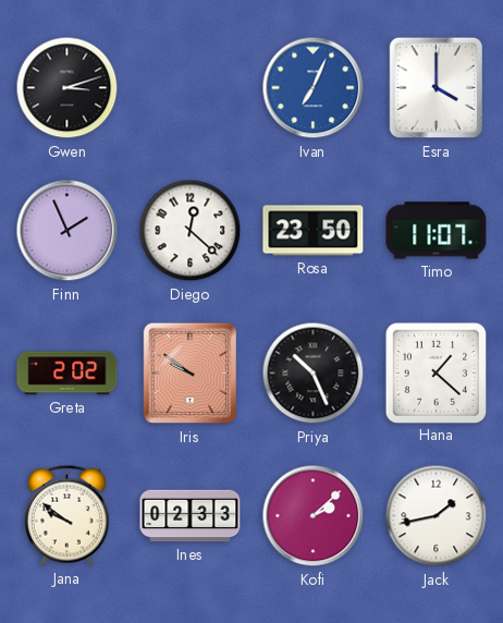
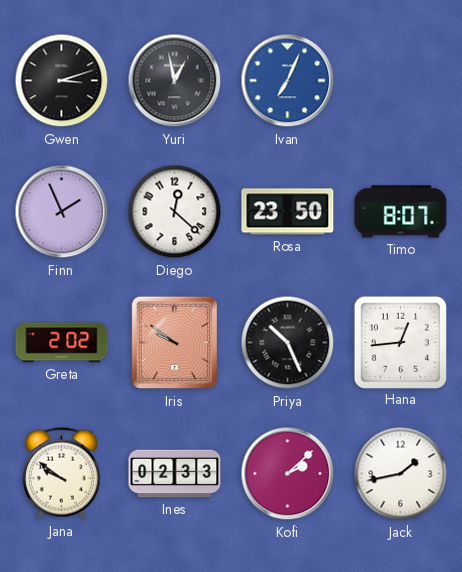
Yuri: none -> 12:58
Esra: 4:00 -> none
Timo: 11:07 -> 8:07
Hana: 1:22 -> 12:44
